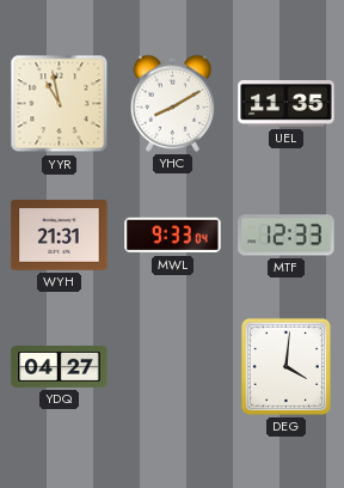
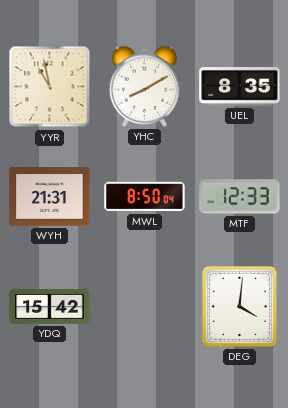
UEL: 11:35 -> 8:35
MWL: 9:33 -> 8:50
YDQ: 04:27 -> 15:42
